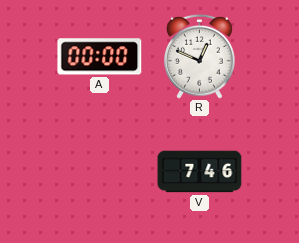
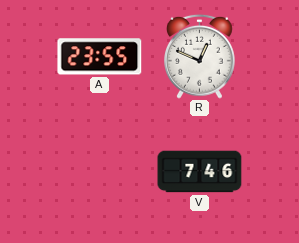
A: 00:00 -> 23:55
